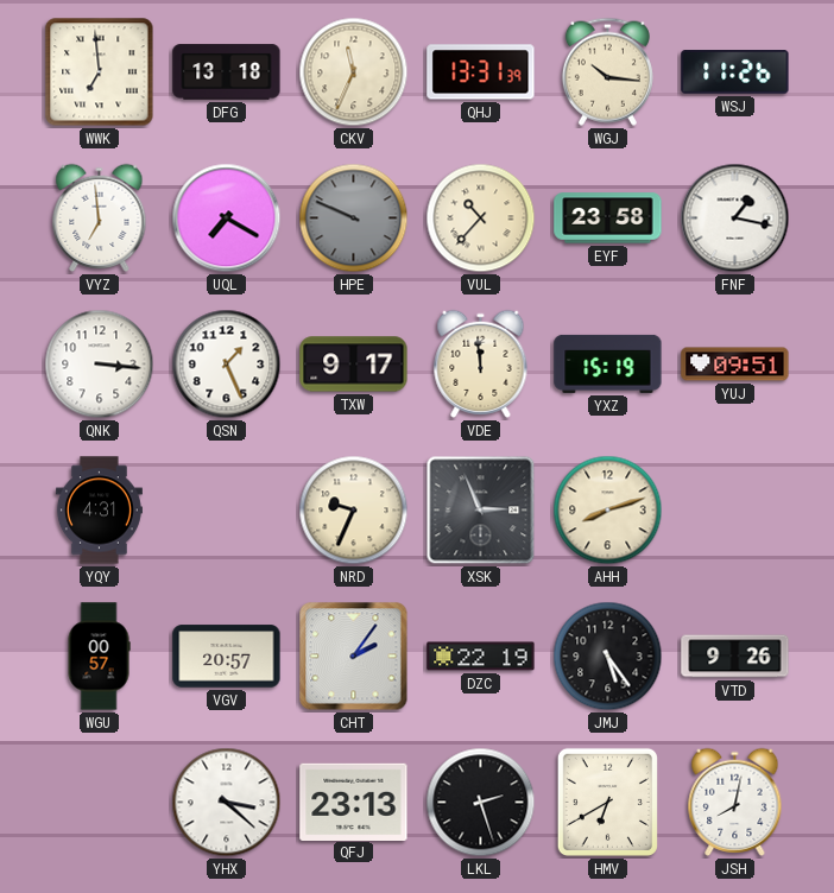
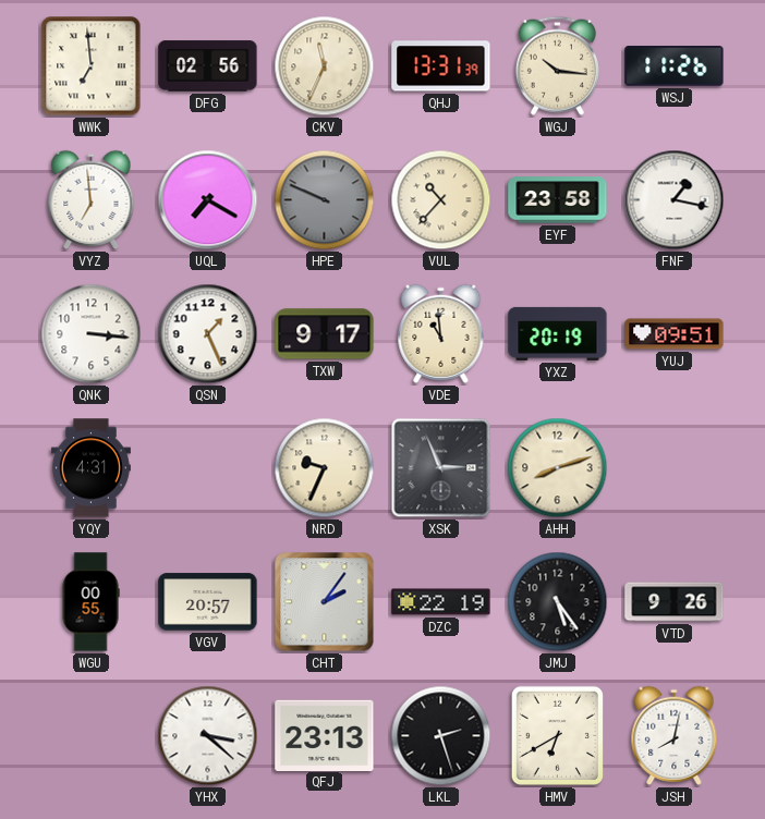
DFG: 13:18 -> 02:56
VDE: 11:59 -> 10:59
YXZ: 15:19 -> 20:19
WGU: 00:57 -> 00:55
